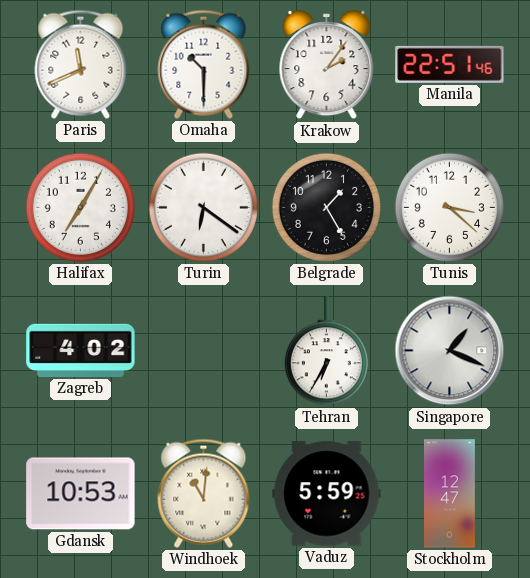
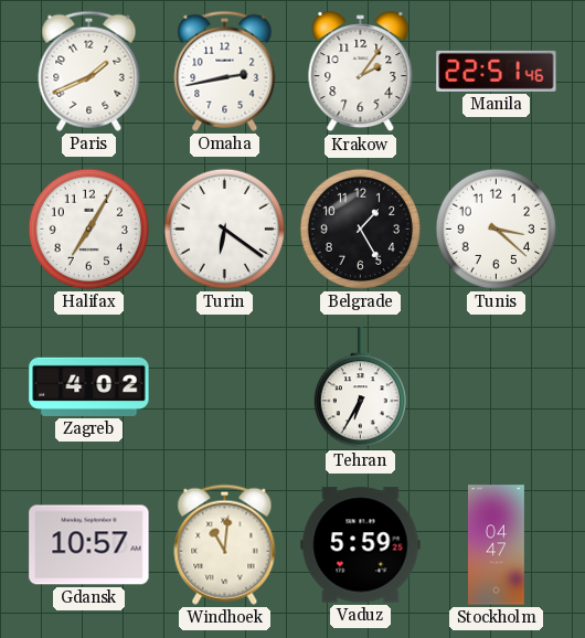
Paris: 11:41 -> 1:41
Omaha: 10:30 -> 2:43
Singapore: 1:19 -> none
Gdansk: 10:53 -> 10:57
Stockholm: 12:47 -> 04:47
